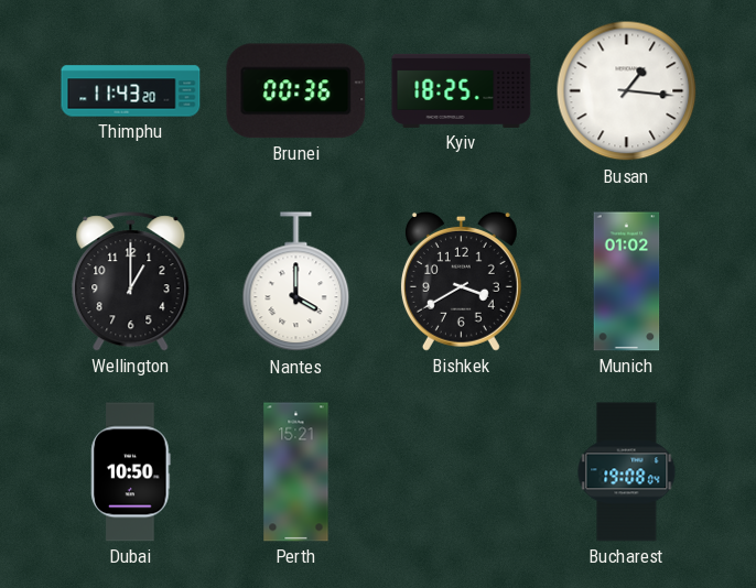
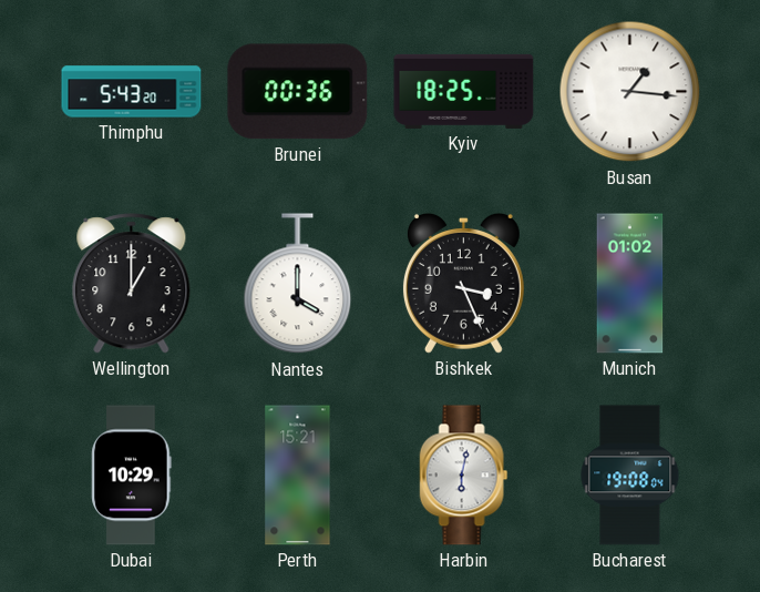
Thimphu: 11:43 -> 5:43
Bishkek: 3:40 -> 3:26
Dubai: 10:50 -> 10:29
Harbin: none -> 6:02
